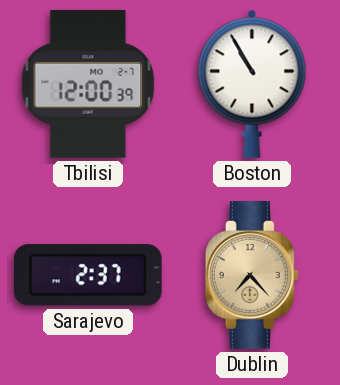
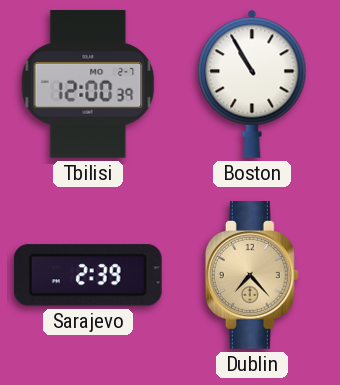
Sarajevo: 2:37 -> 2:39
